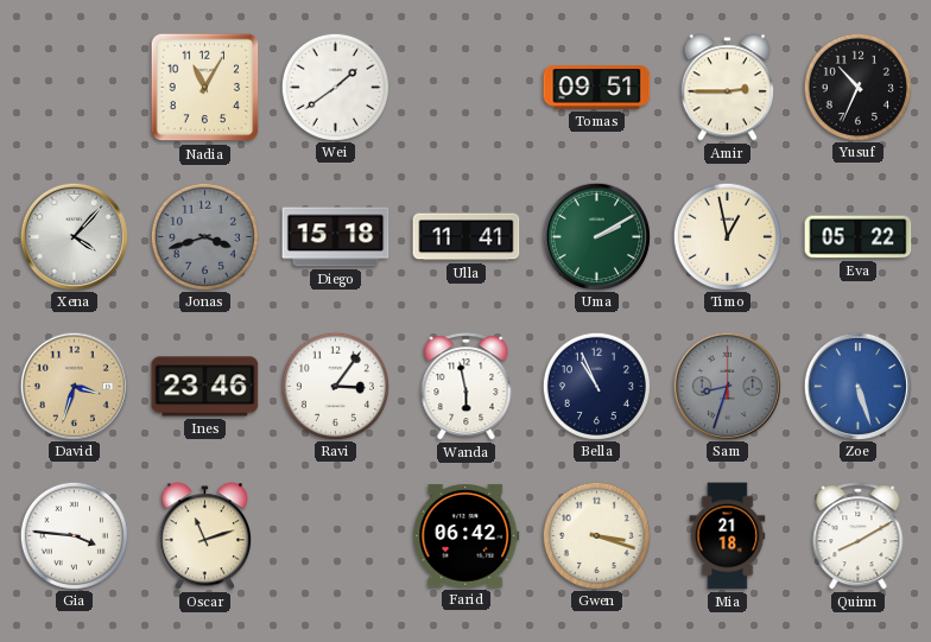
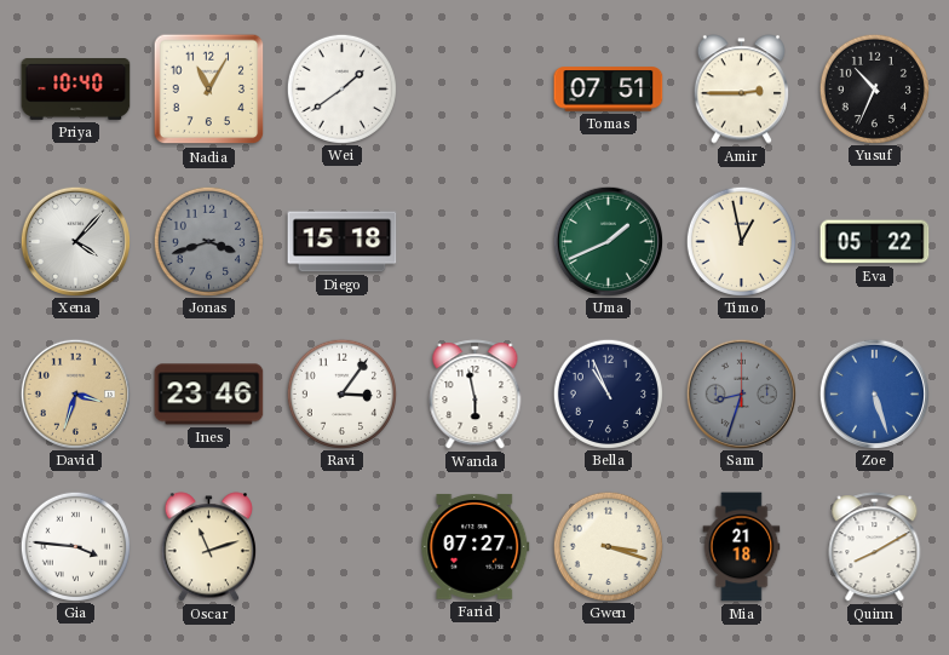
Priya: none -> 10:40
Tomas: 09:51 -> 07:51
Ulla: 11:41 -> none
Uma: 2:10 -> 1:41
Farid: 06:42 -> 07:27
